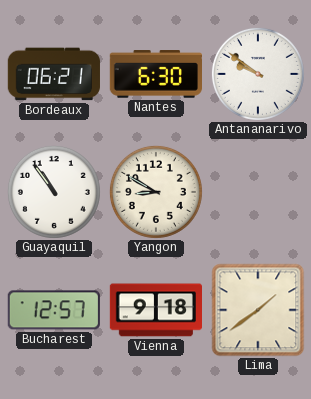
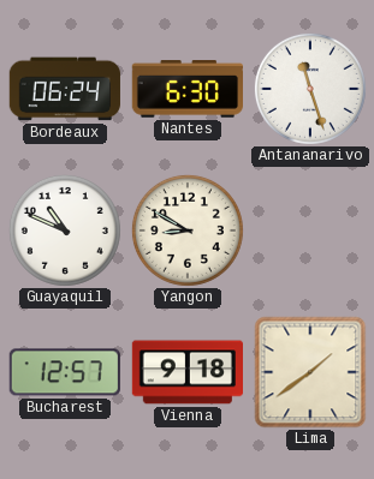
Bordeaux: 06:21 -> 06:24
Antananarivo: 9:51 -> 11:27
Guayaquil: 10:54 -> 10:49
